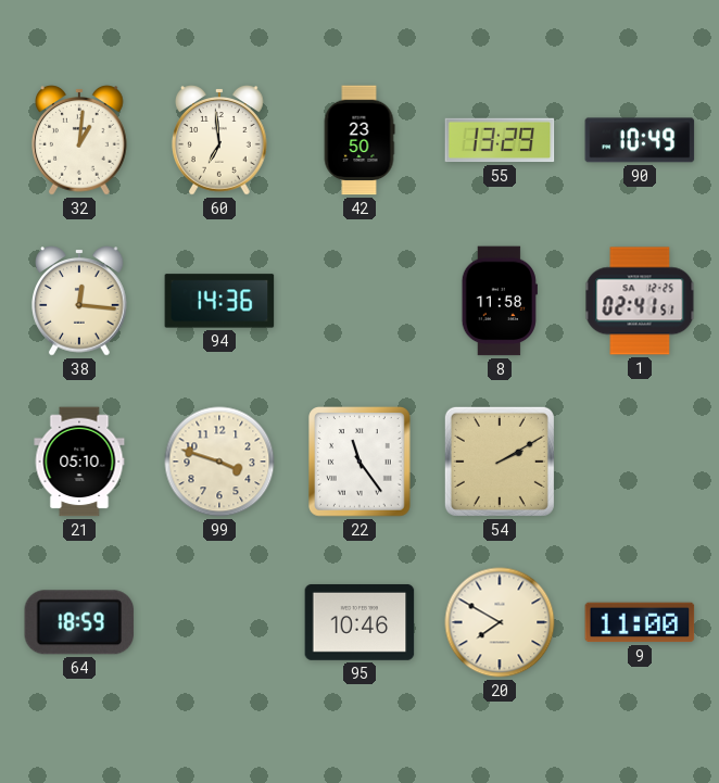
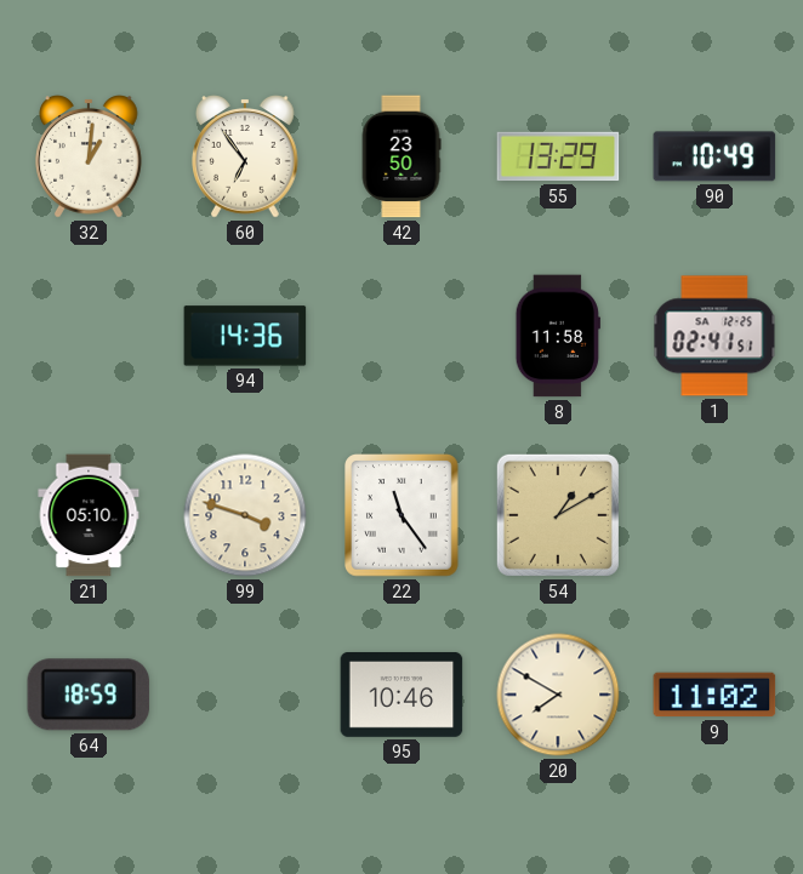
60: 6:59 -> 6:54
38: 12:16 -> none
54: 2:10 -> 1:10
9: 11:00 -> 11:02
